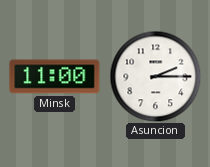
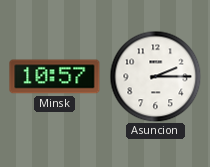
Minsk: 11:00 -> 10:57
